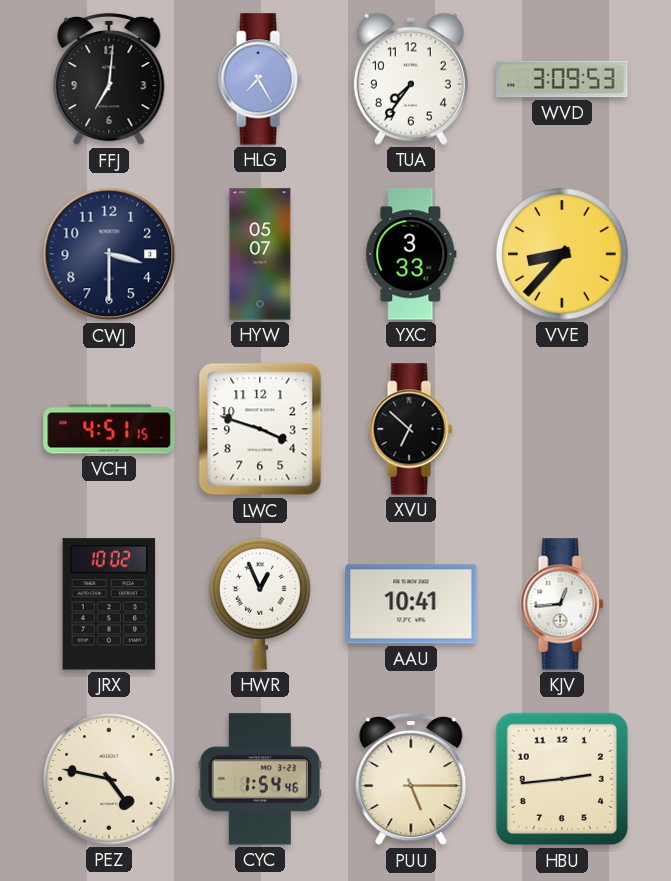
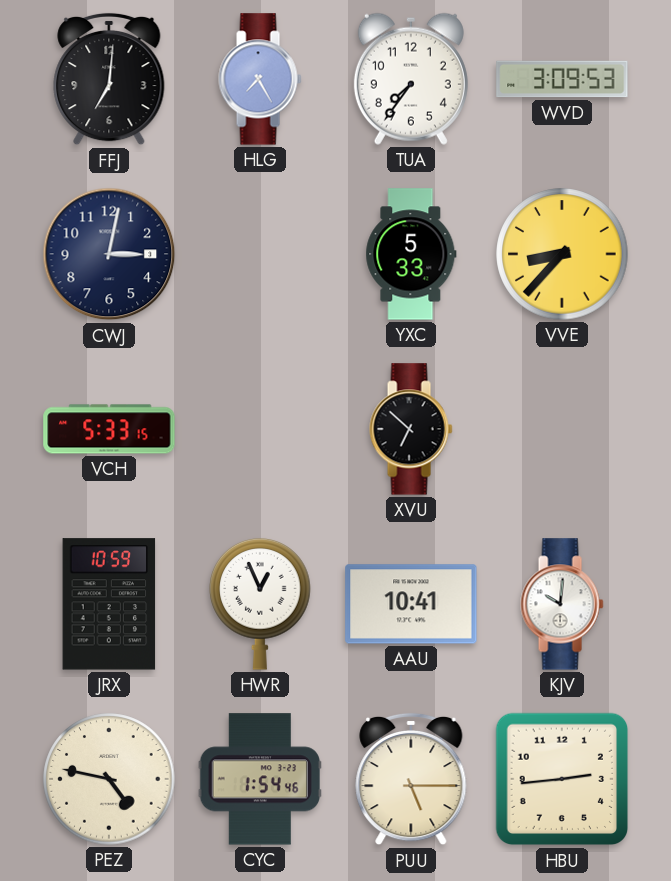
CWJ: 3:30 -> 3:02
HYW: 05:07 -> none
YXC: 3:33 -> 5:33
VCH: 4:51 -> 5:33
LWC: 3:48 -> none
JRX: 10:02 -> 10:59
KJV: 12:44 -> 10:01
